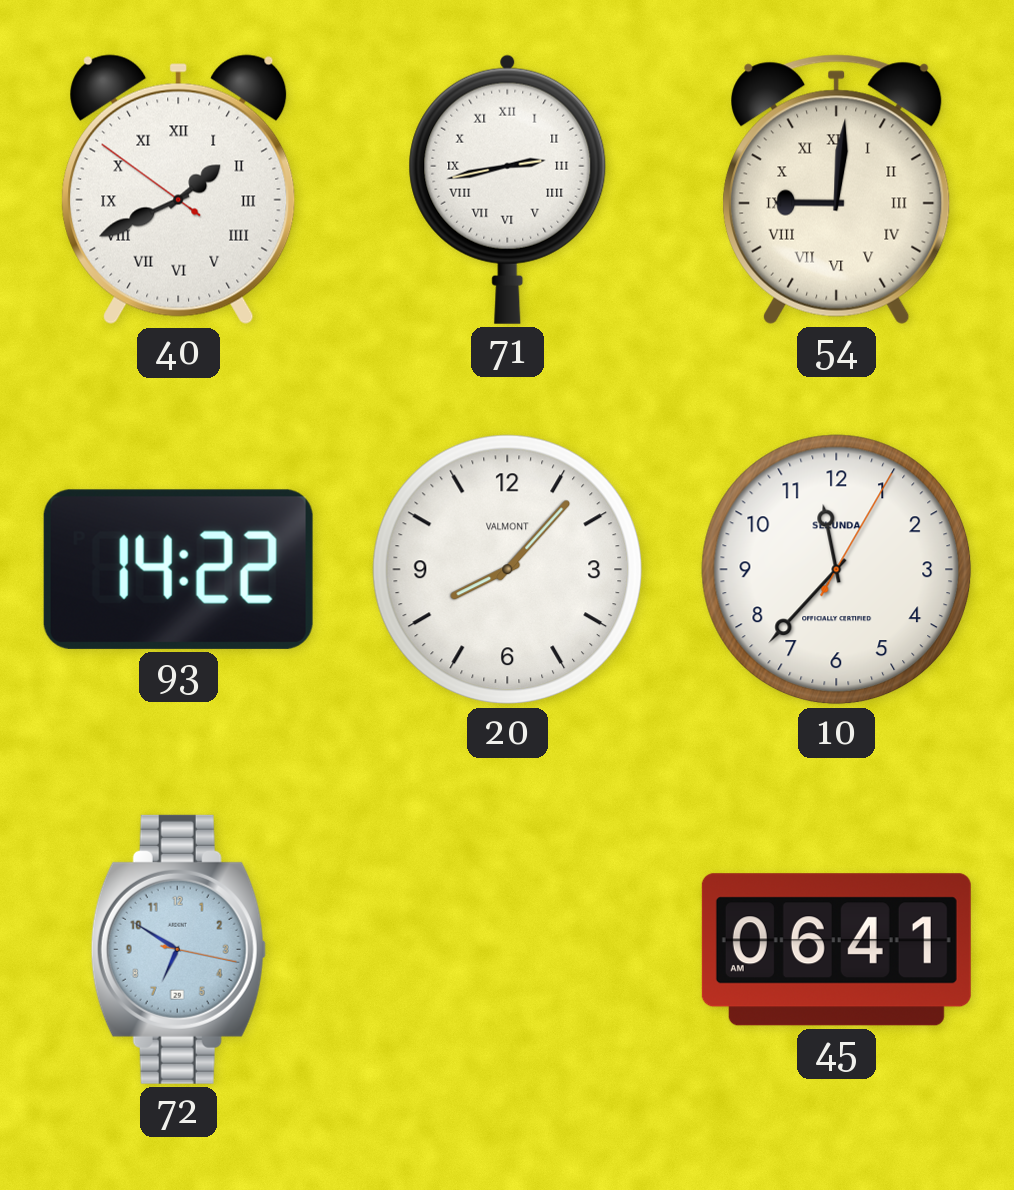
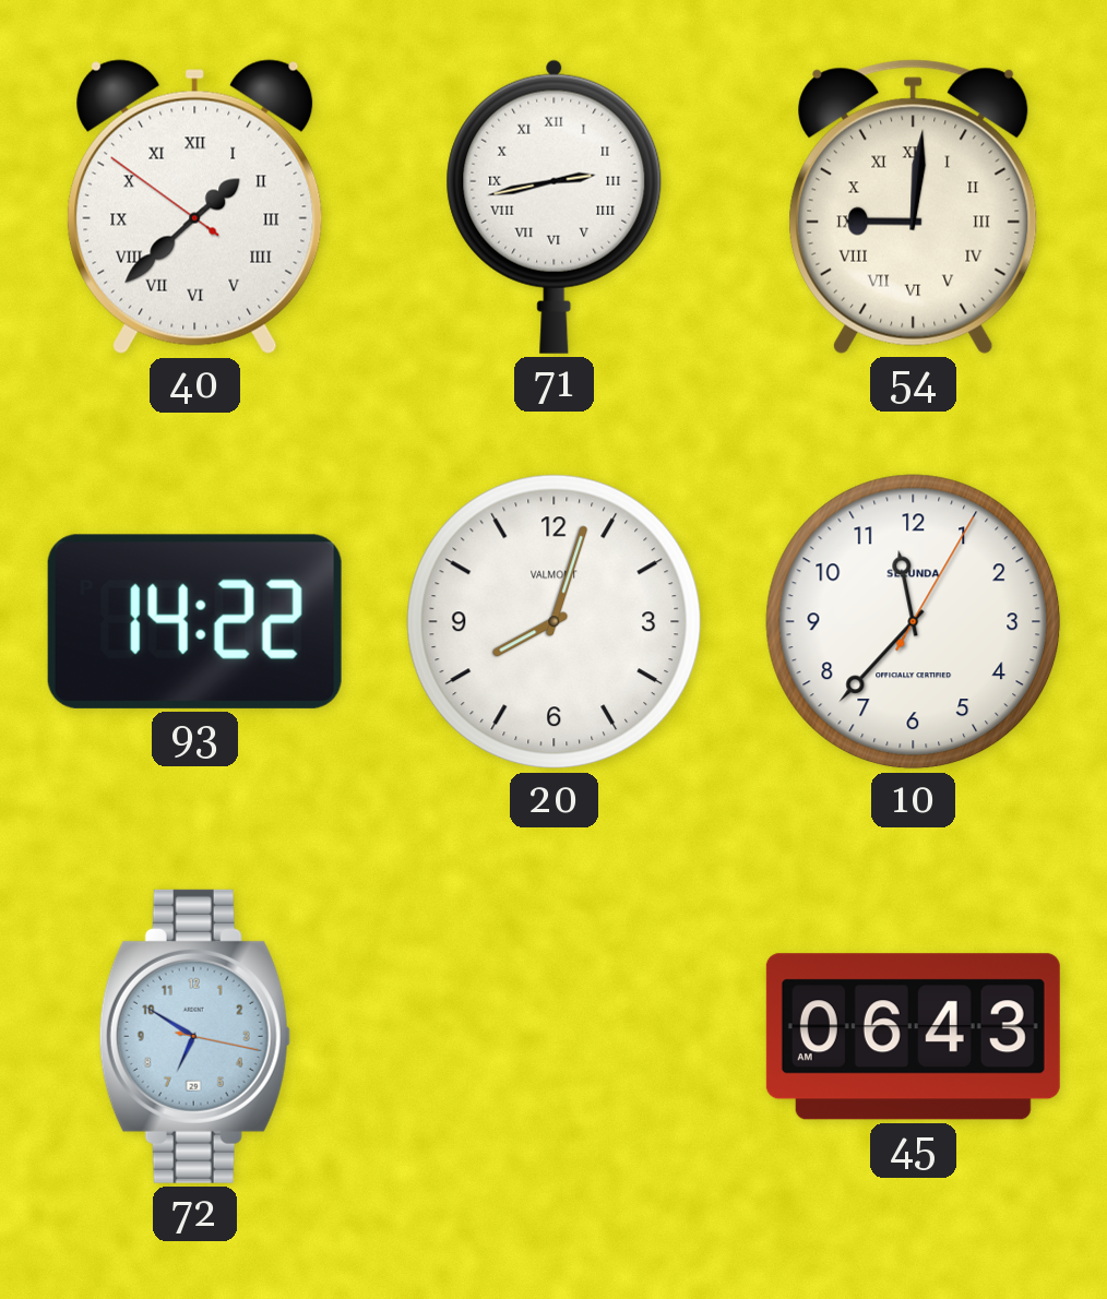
40: 1:40 -> 1:37
20: 8:07 -> 8:03
45: 06:41 -> 06:43
